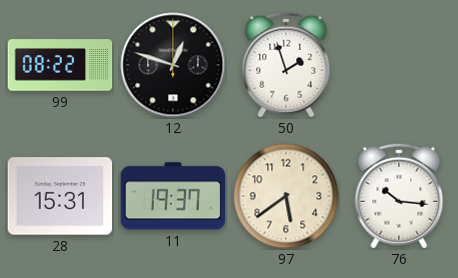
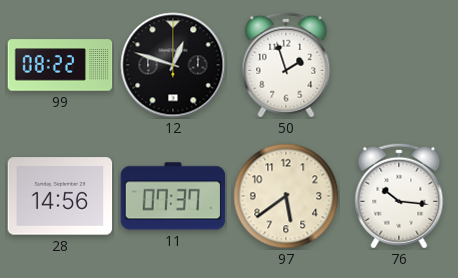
28: 15:31 -> 14:56
11: 19:37 -> 07:37
